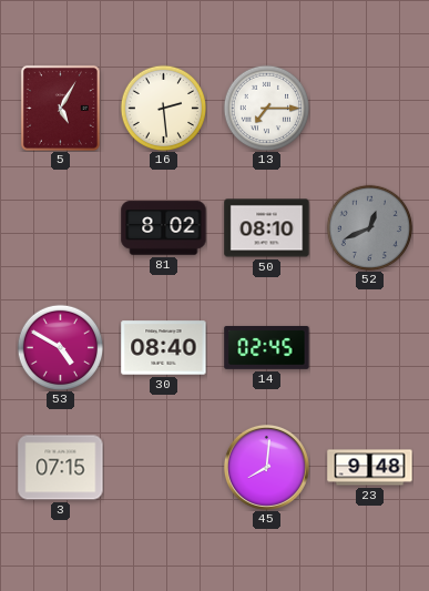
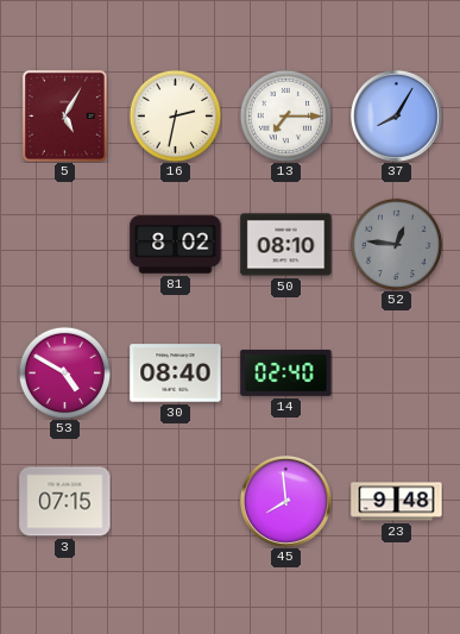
16: 2:29 -> 2:32
37: none -> 8:05
52: 12:41 -> 12:46
14: 02:45 -> 02:40
45: 8:01 -> 7:59
